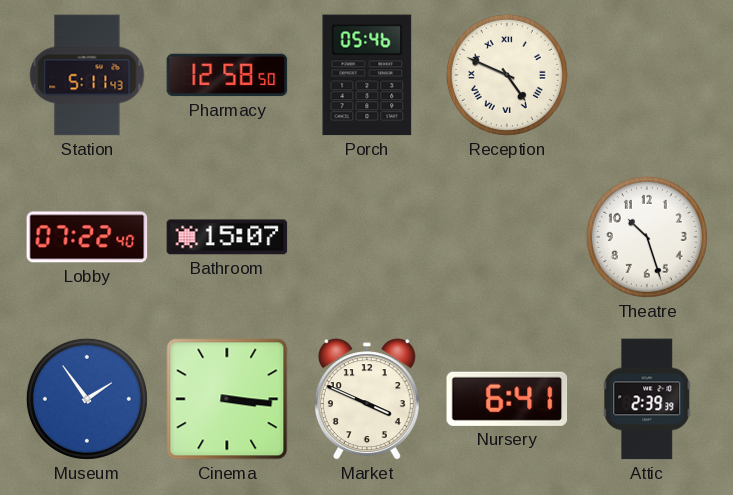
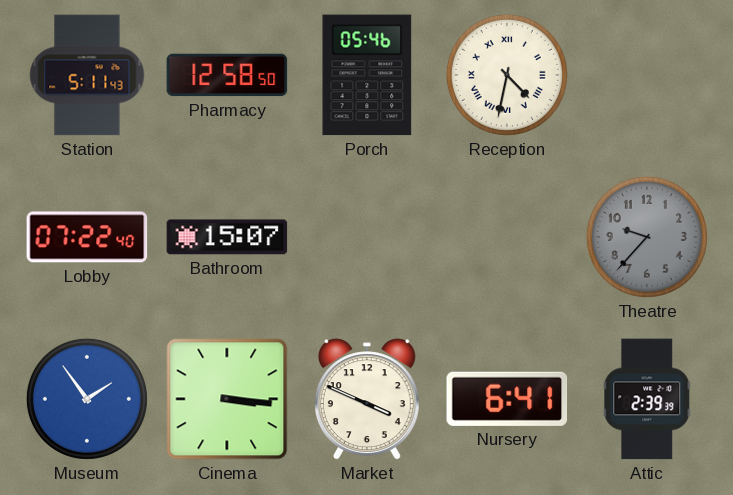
Reception: 4:49 -> 4:32
Theatre: 10:27 -> 9:37
Theatre dial: white -> grey
